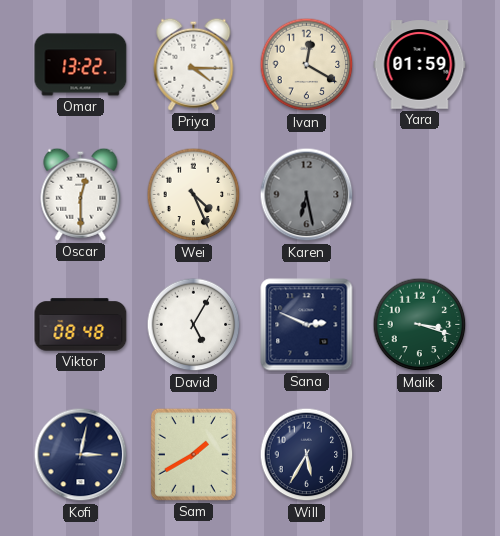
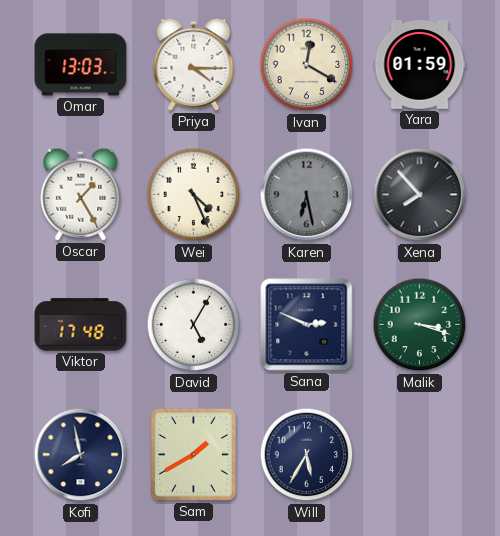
Omar: 13:22 -> 13:03
Oscar: 12:30 -> 1:25
Xena: none -> 7:53
Viktor: 08:48 -> 17:48
Kofi: 3:02 -> 7:58
